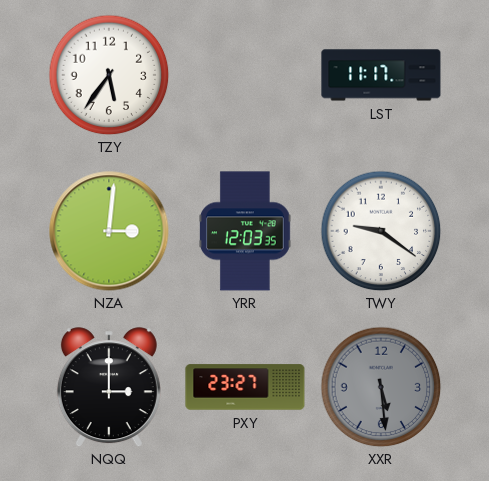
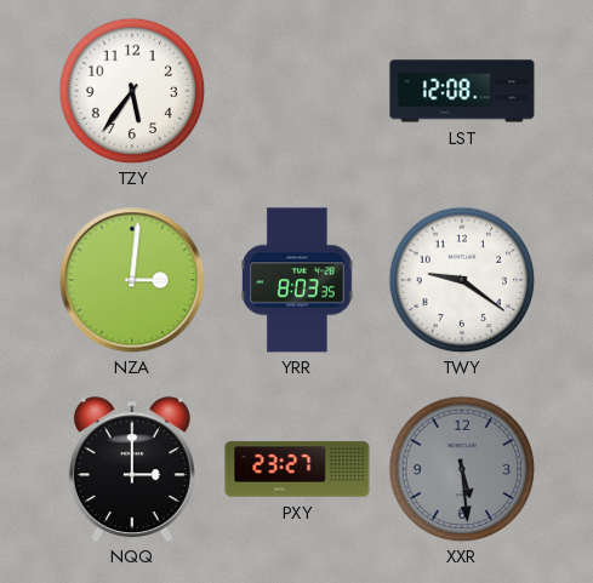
LST: 11:17 -> 12:08
YRR: 12:03 -> 8:03
